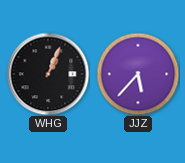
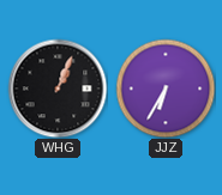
JJZ: 5:37 -> 6:35
